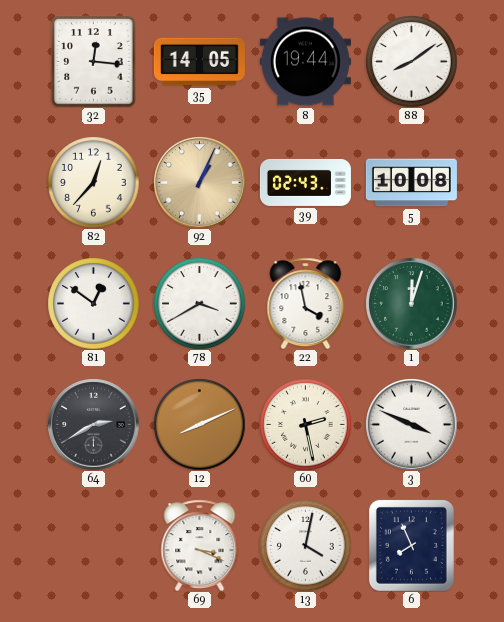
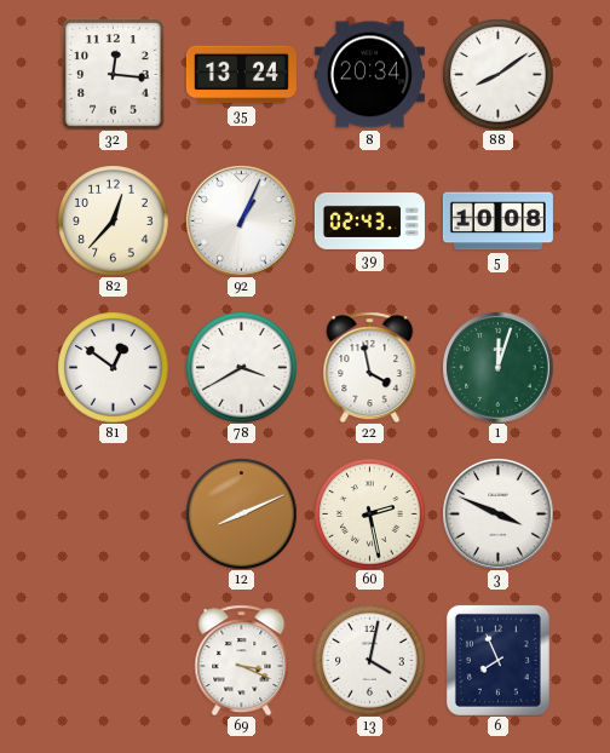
35: 14:05 -> 13:24
8: 19:44 -> 20:34
92 dial: champagne -> white
64: 2:40 -> none
